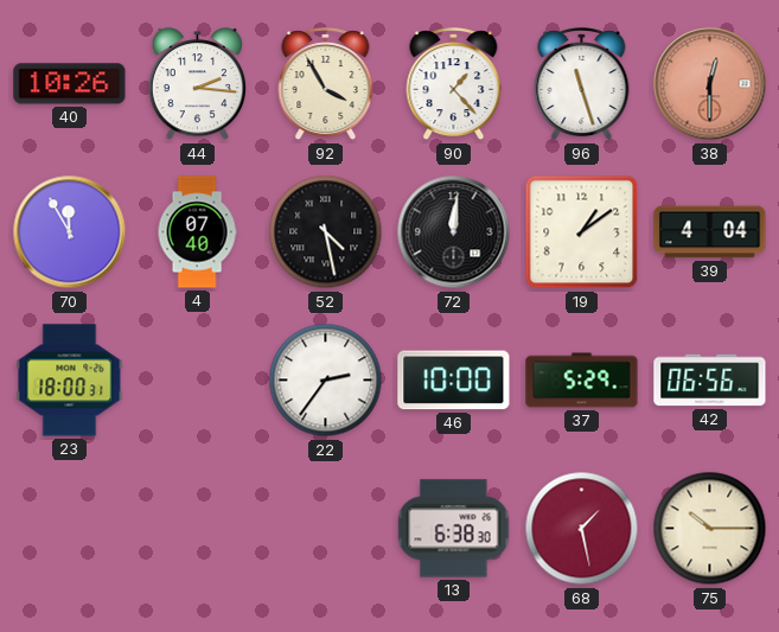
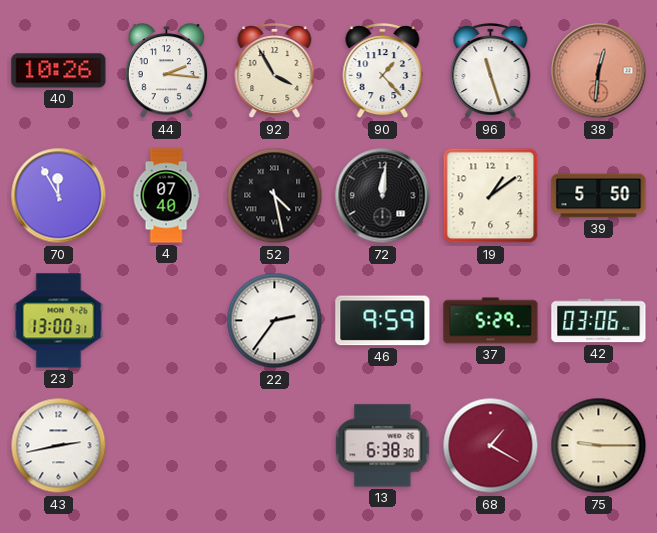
38: 12:30 -> 12:31
39: 4:04 -> 5:50
23: 18:00 -> 13:00
46: 10:00 -> 9:59
42: 06:56 -> 03:06
43: none -> 2:43
68: 1:28 -> 1:20
75: 10:15 -> 9:15
